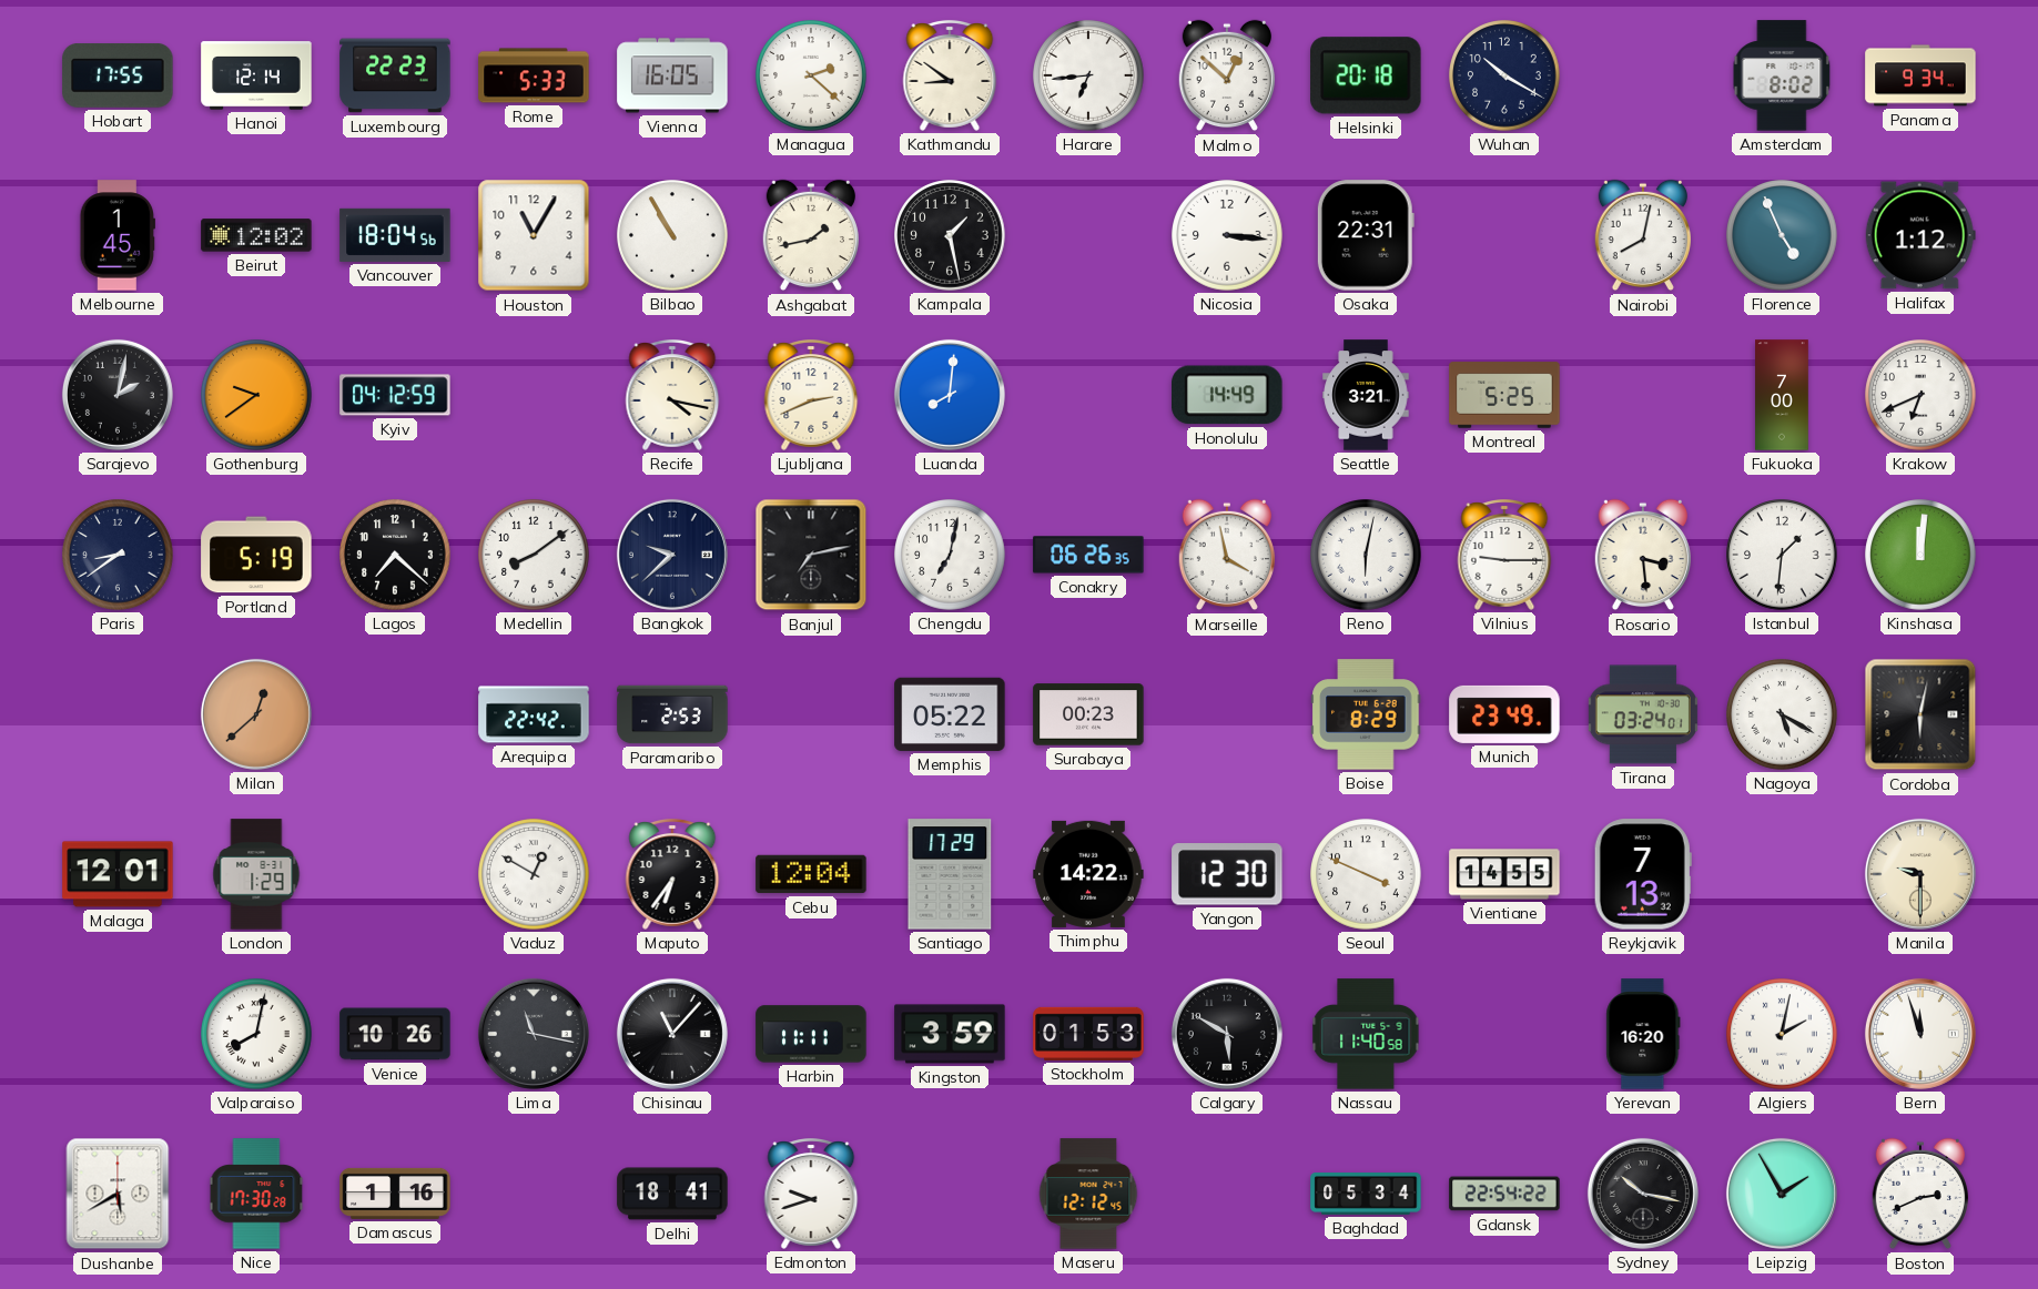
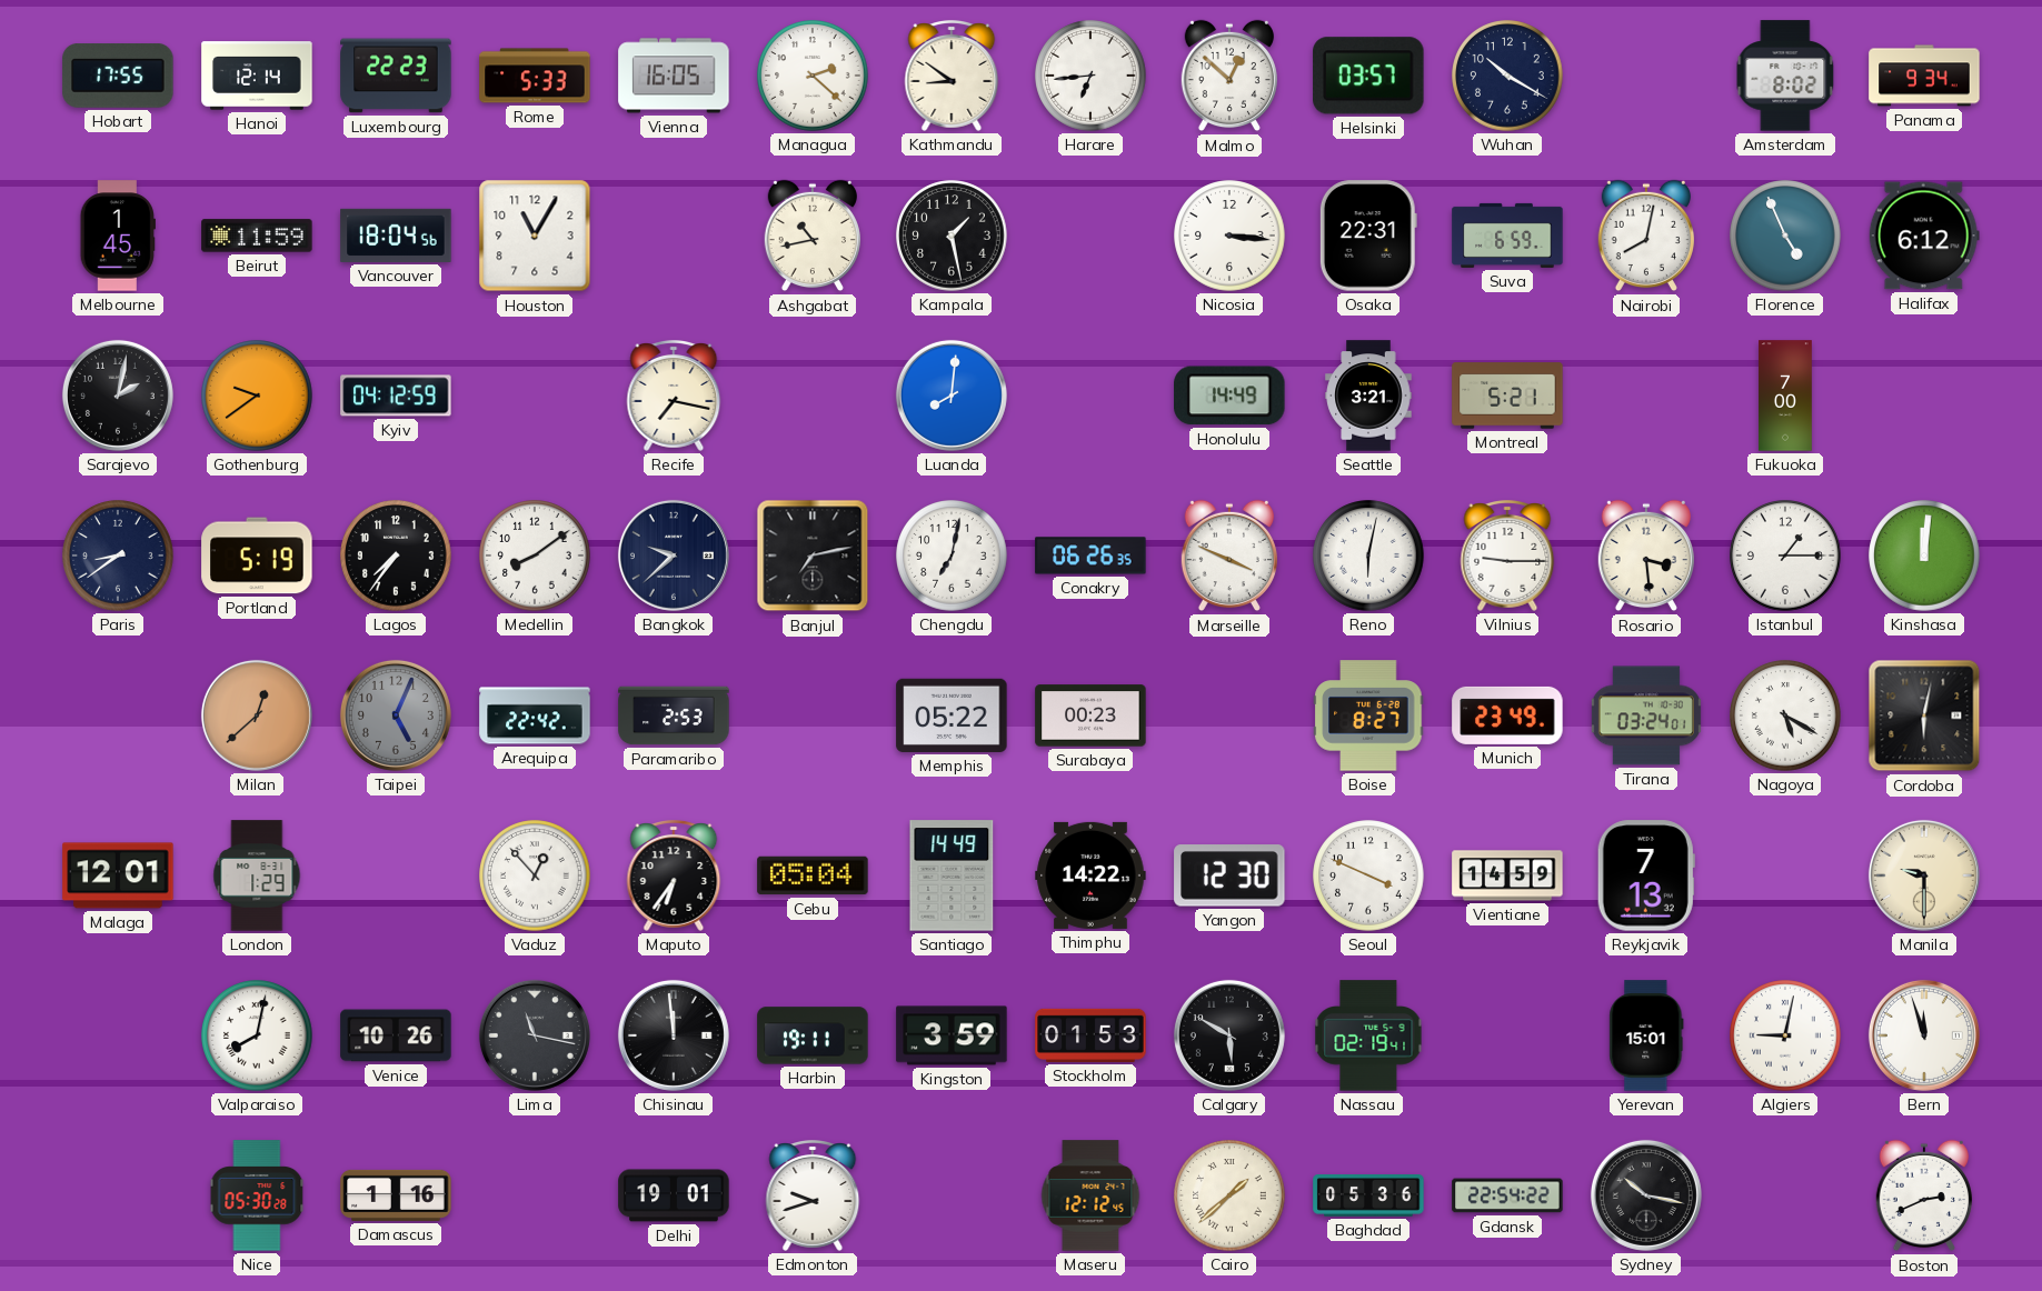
Helsinki: 20:18 -> 03:57
Beirut: 12:02 -> 11:59
Bilbao: 10:55 -> none
Ashgabat: 1:43 -> 10:43
Suva: none -> 6:59
Halifax: 1:12 -> 6:12
Recife: 4:17 -> 7:17
Ljubljana: 2:41 -> none
Montreal: 5:25 -> 5:21
Krakow: 6:41 -> none
Lagos: 7:22 -> 7:36
Marseille: 3:58 -> 3:49
Istanbul: 1:31 -> 1:15
Taipei: none -> 5:04
Boise: 8:29 -> 8:27
Vaduz: 12:50 -> 12:53
Cebu: 12:04 -> 05:04
Santiago: 17:29 -> 14:49
Vientiane: 14:55 -> 14:59
Chisinau: 11:07 -> 11:59
Harbin: 11:11 -> 19:11
Nassau: 11:40 -> 02:19
Yerevan: 16:20 -> 15:01
Algiers: 2:02 -> 9:02
Dushanbe: 5:40 -> none
Nice: 17:30 -> 05:30
Delhi: 18:41 -> 19:01
Cairo: none -> 1:38
Baghdad: 05:34 -> 05:36
Leipzig: 1:55 -> none
